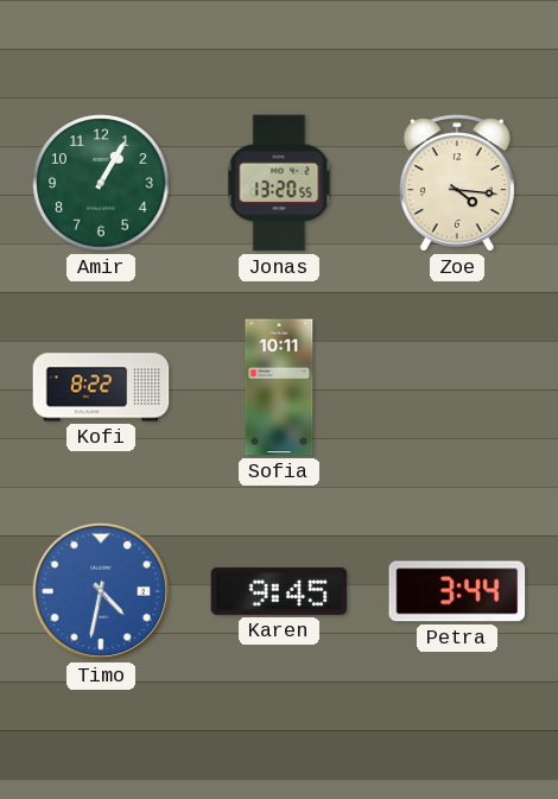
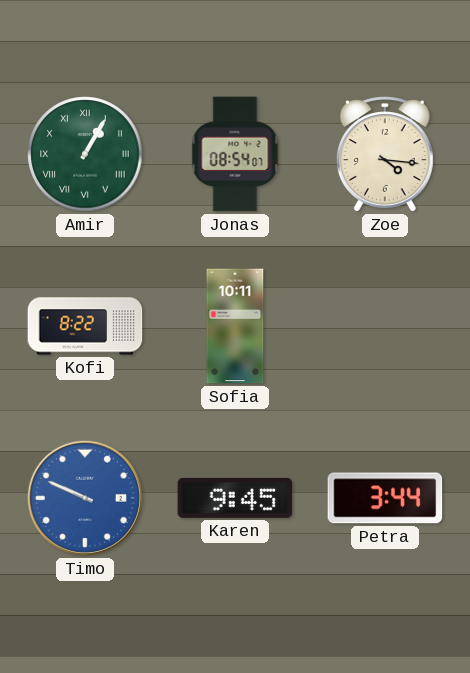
Amir numerals: Arabic -> Roman
Jonas: 13:20 -> 08:54
Timo: 4:32 -> 9:49
